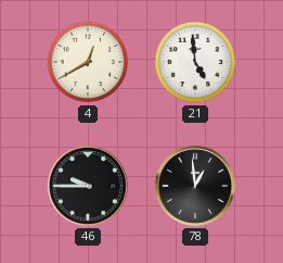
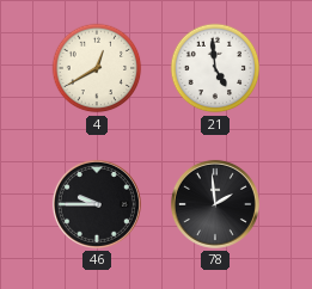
78: 12:59 -> 1:59
